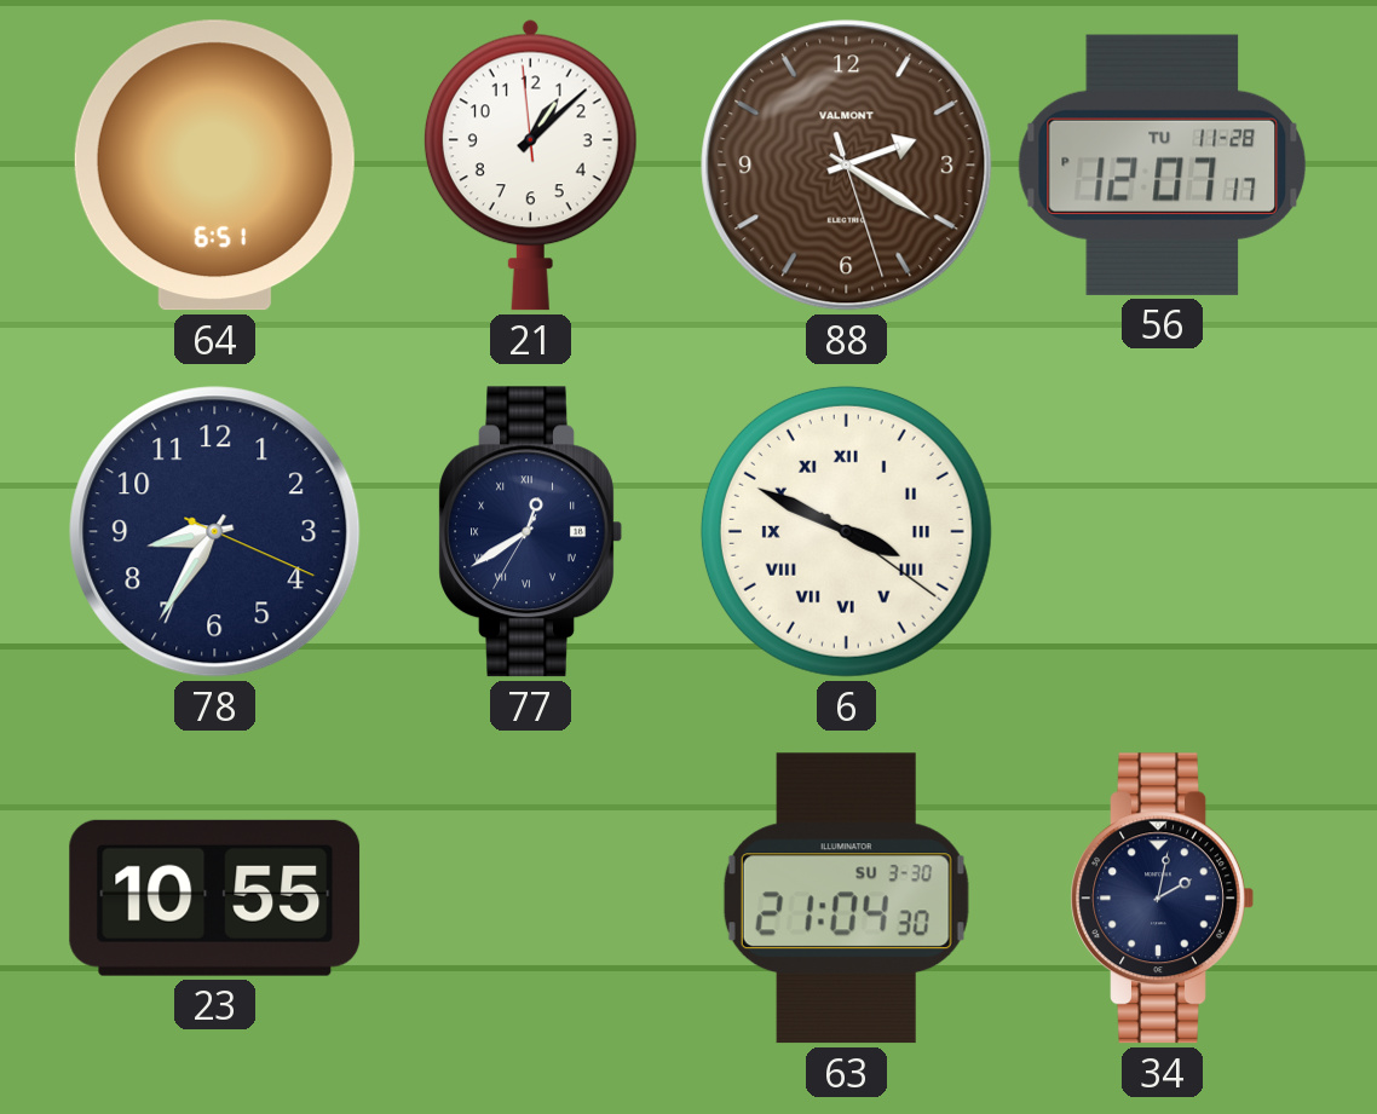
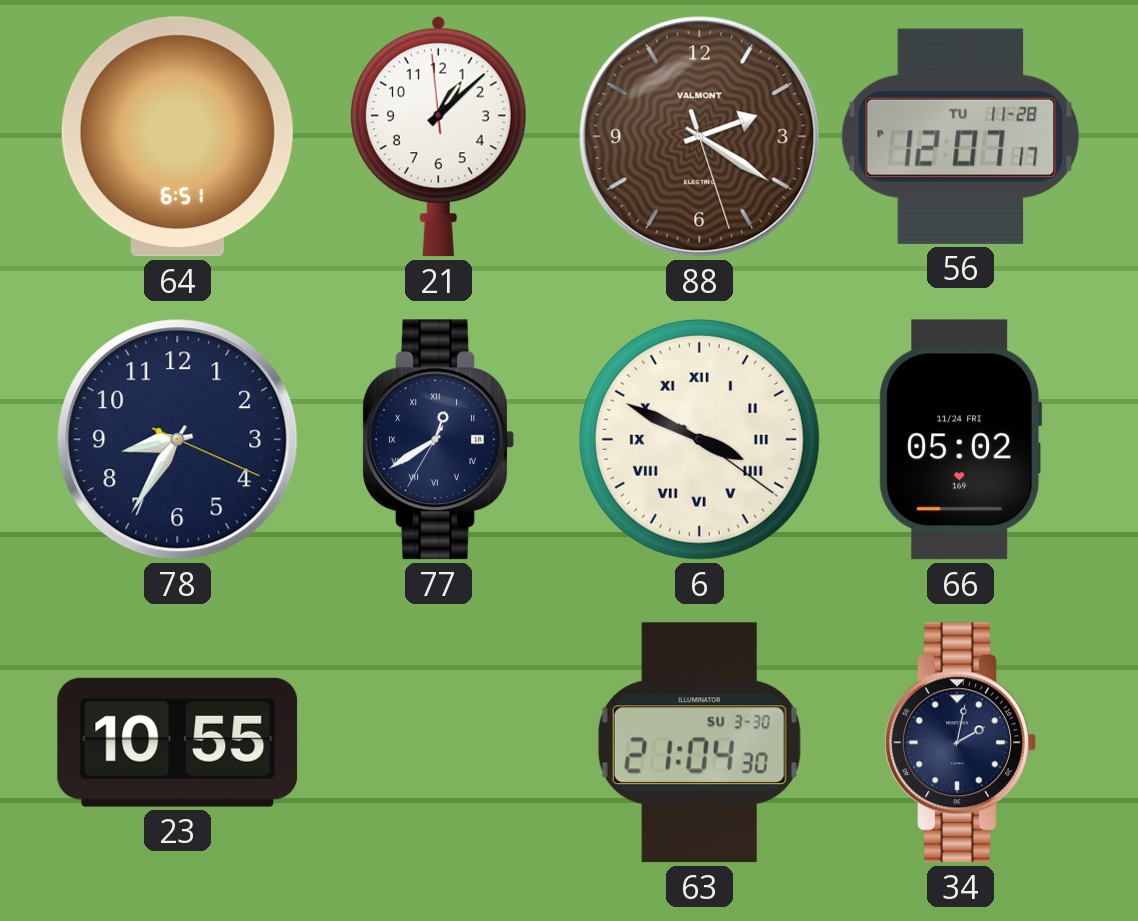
66: none -> 05:02
